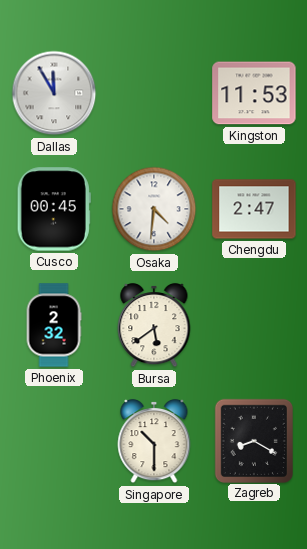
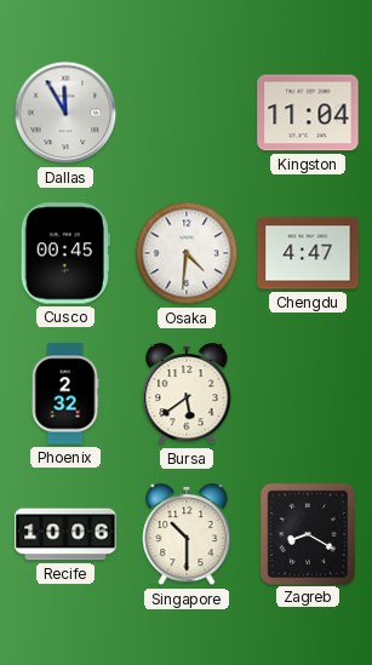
Kingston: 11:53 -> 11:04
Chengdu: 2:47 -> 4:47
Recife: none -> 10:06
